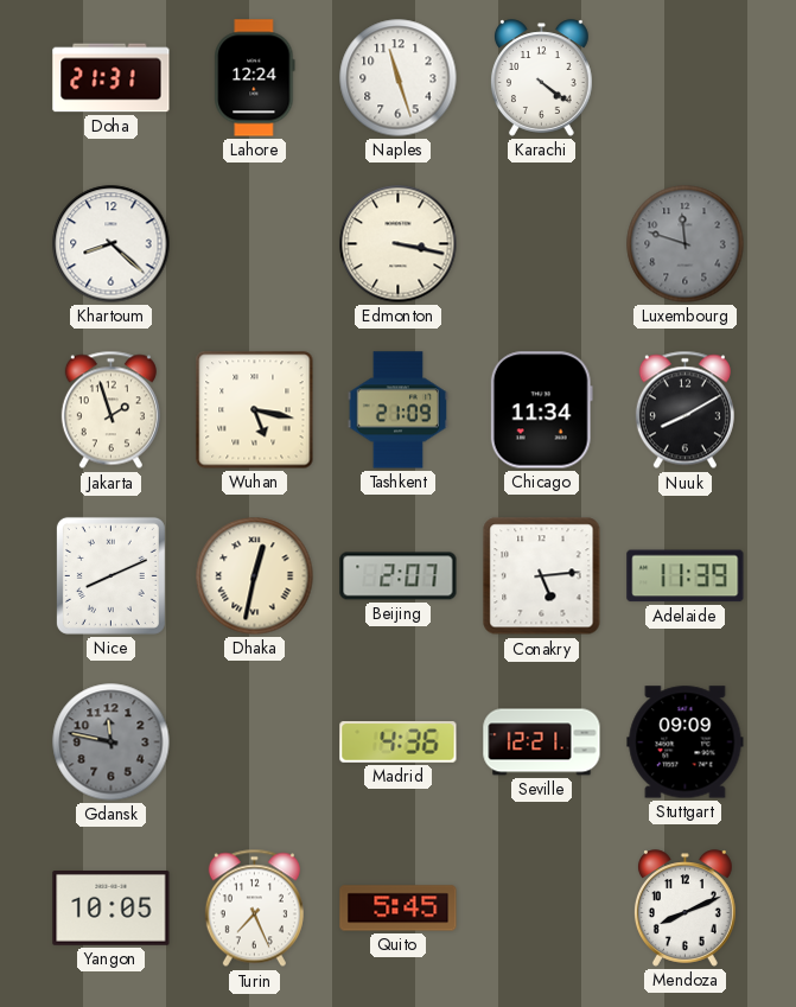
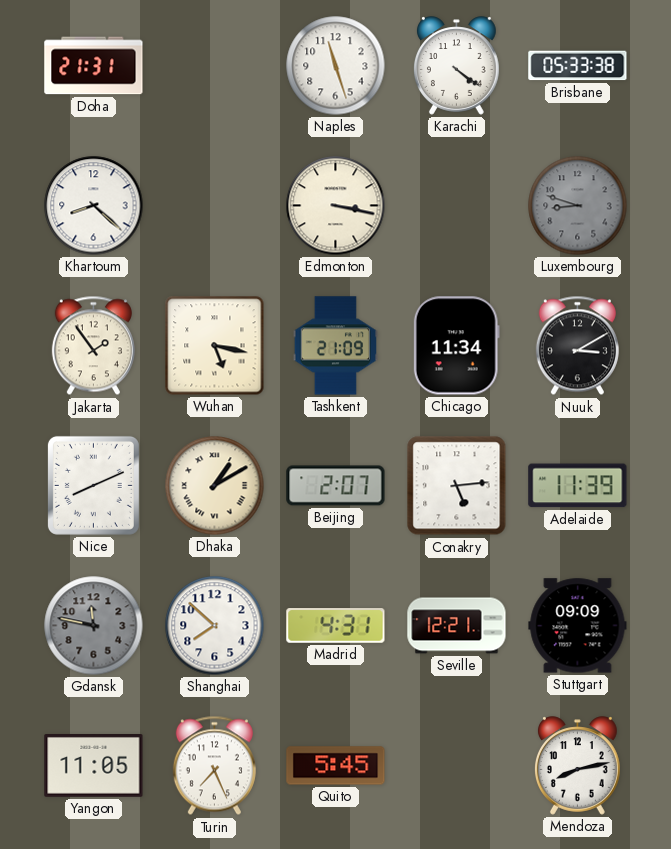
Lahore: 12:24 -> none
Brisbane: none -> 05:33
Luxembourg: 11:48 -> 8:48
Jakarta: 1:57 -> 1:54
Nuuk: 8:10 -> 3:10
Dhaka: 12:32 -> 1:10
Shanghai: none -> 7:52
Madrid: 4:36 -> 4:31
Yangon: 10:05 -> 11:05
Mendoza: 8:11 -> 8:13
